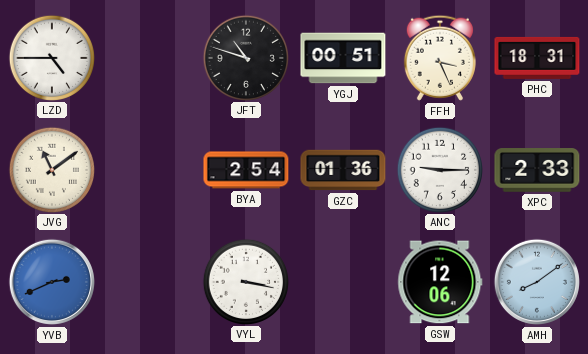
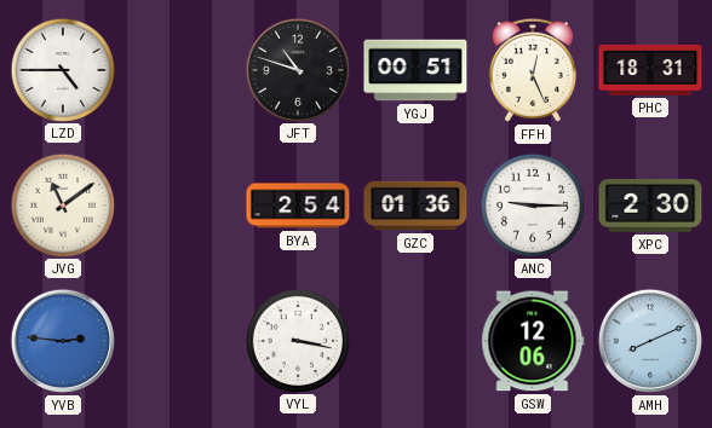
FFH: 3:26 -> 12:26
XPC: 2:33 -> 2:30
YVB: 2:41 -> 2:46
AMH: 8:09 -> 8:11
